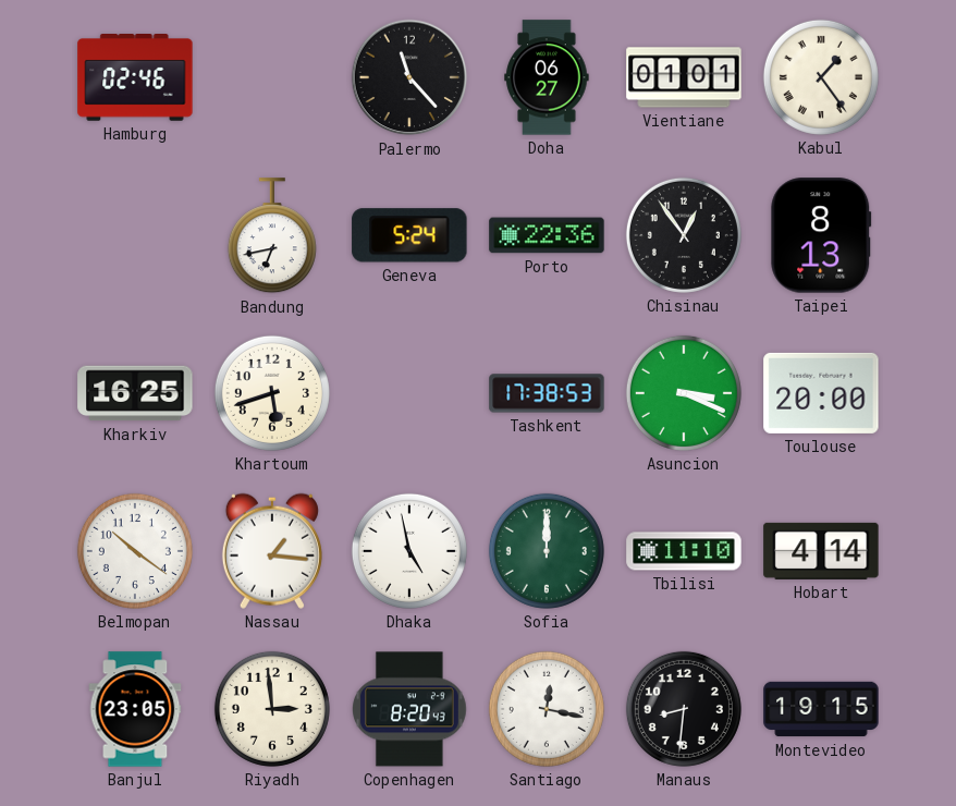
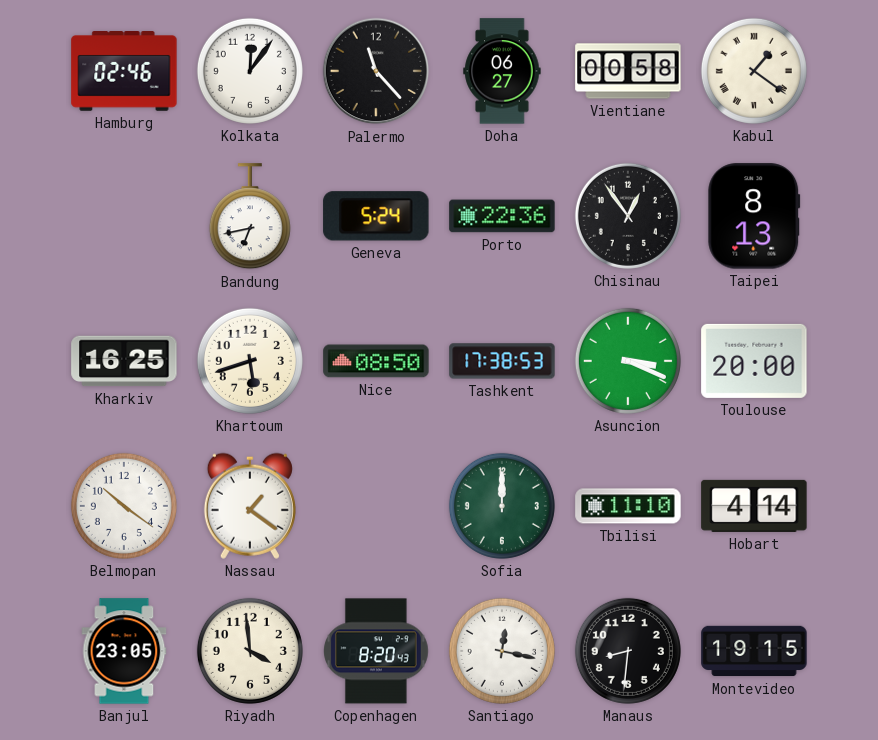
Kolkata: none -> 12:06
Vientiane: 01:01 -> 00:58
Kabul: 1:24 -> 1:21
Nice: none -> 08:50
Nassau: 1:16 -> 1:21
Dhaka: 4:58 -> none
Riyadh: 2:59 -> 3:59
